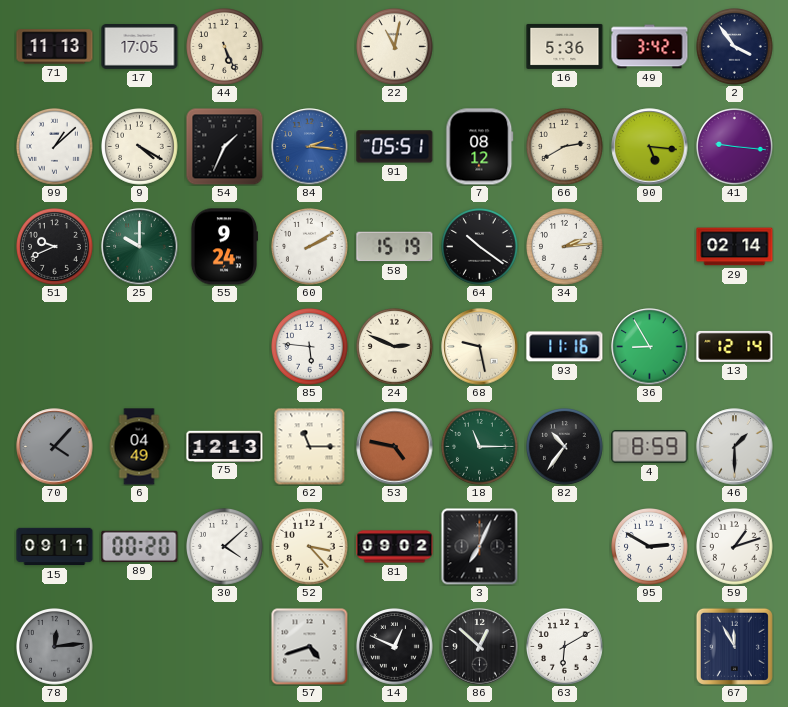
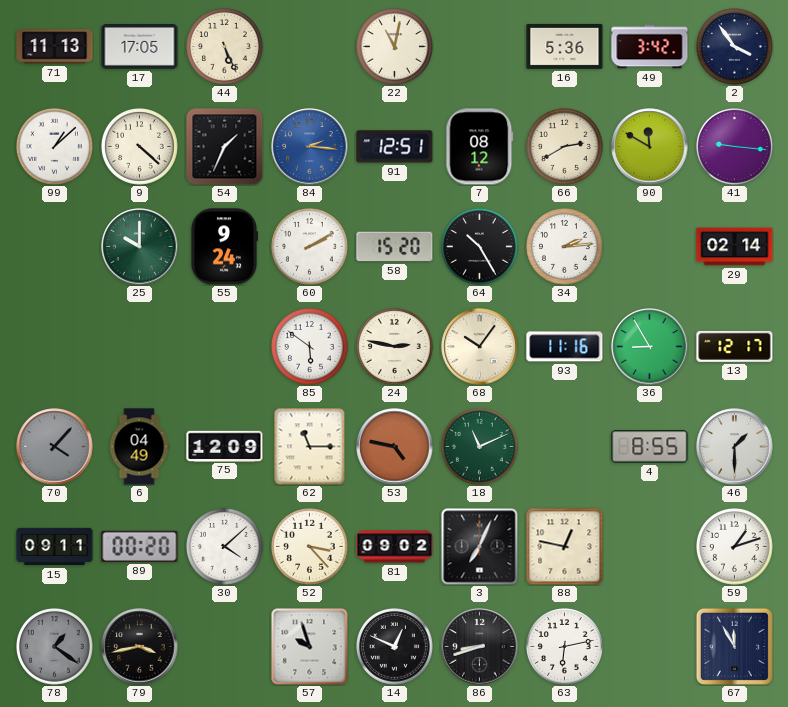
9: 4:20 -> 4:22
91: 05:51 -> 12:51
90: 5:16 -> 11:50
51: 9:41 -> none
58: 15:19 -> 15:20
64: 10:21 -> 10:25
85: 5:46 -> 5:51
24: 2:49 -> 2:47
68: 9:28 -> 10:06
13: 12:14 -> 12:17
75: 12:13 -> 12:09
18: 11:15 -> 11:11
82: 10:36 -> none
4: 8:59 -> 8:55
88: none -> 12:47
95: 2:50 -> none
78: 12:14 -> 1:21
79: none -> 3:43
57: 4:42 -> 9:57
86: 12:52 -> 8:42
63: 6:10 -> 6:13
